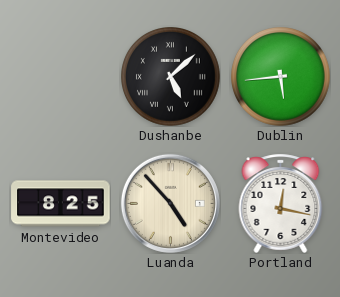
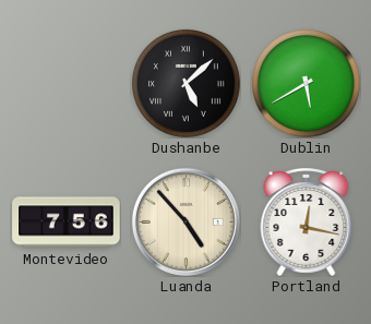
Dublin: 5:44 -> 5:40
Montevideo: 8:25 -> 7:56
